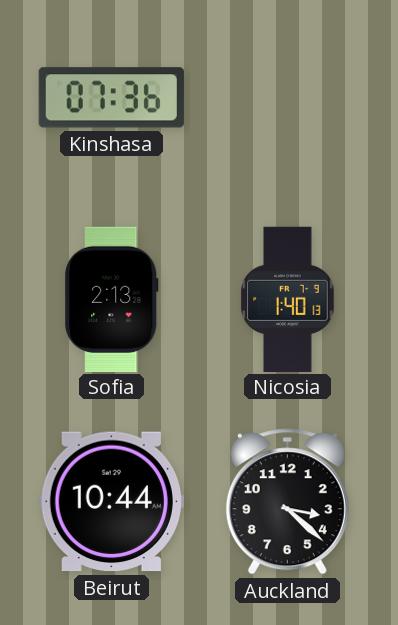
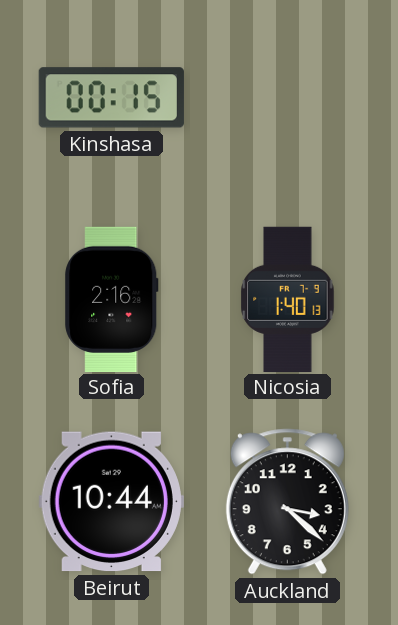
Kinshasa: 07:36 -> 00:15
Sofia: 2:13 -> 2:16
